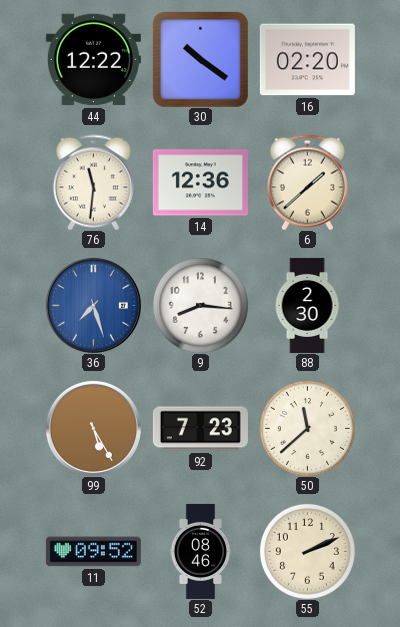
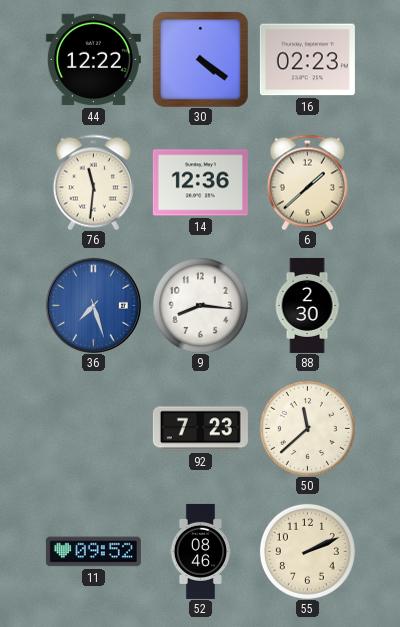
30: 10:21 -> 4:21
16: 02:20 -> 02:23
99: 5:25 -> none
